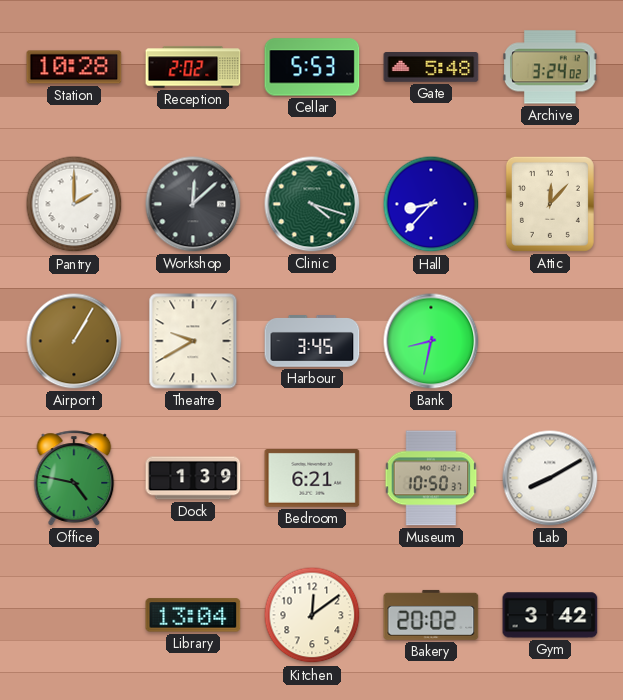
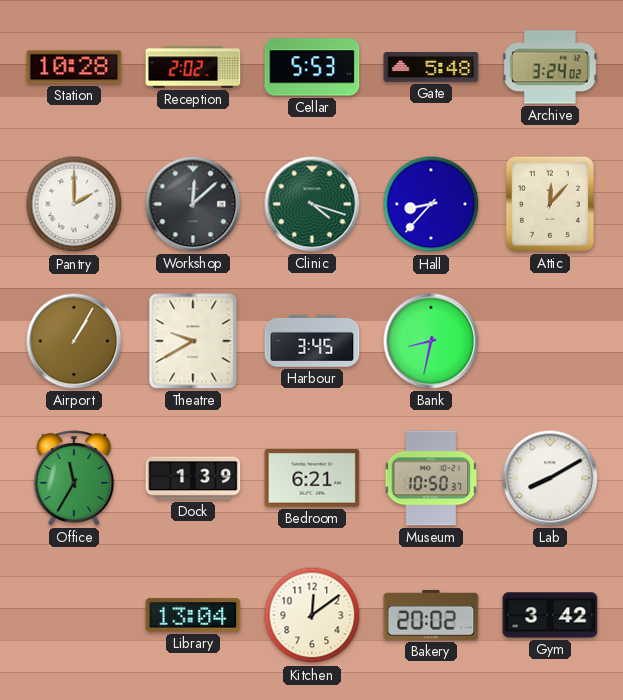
Office: 4:47 -> 11:35
